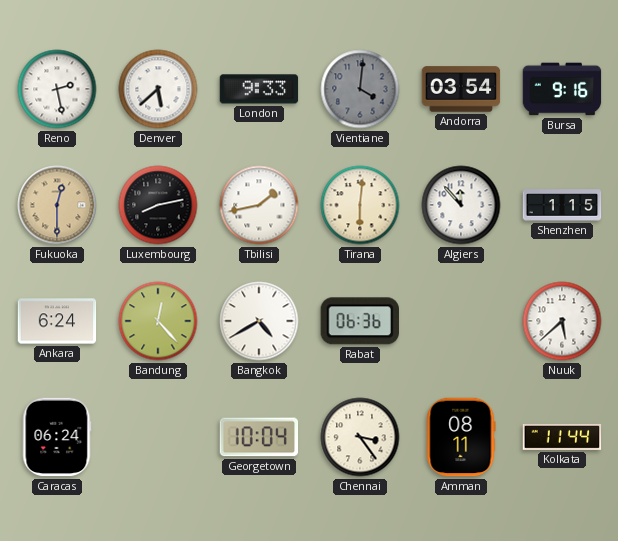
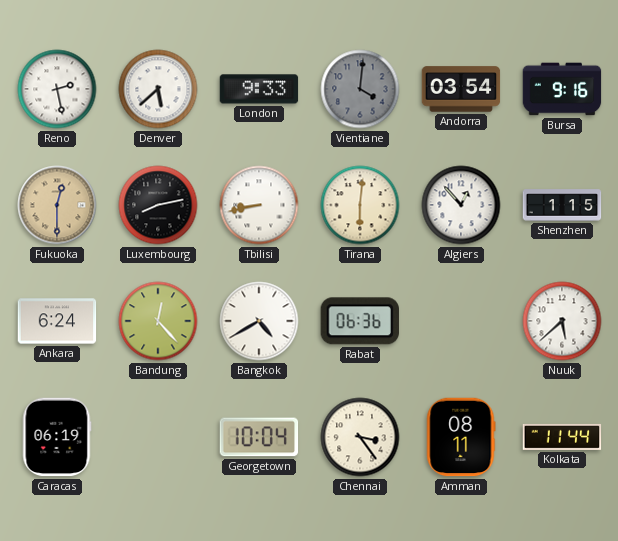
Tbilisi: 1:43 -> 8:43
Algiers: 11:53 -> 12:53
Caracas: 06:24 -> 06:19
